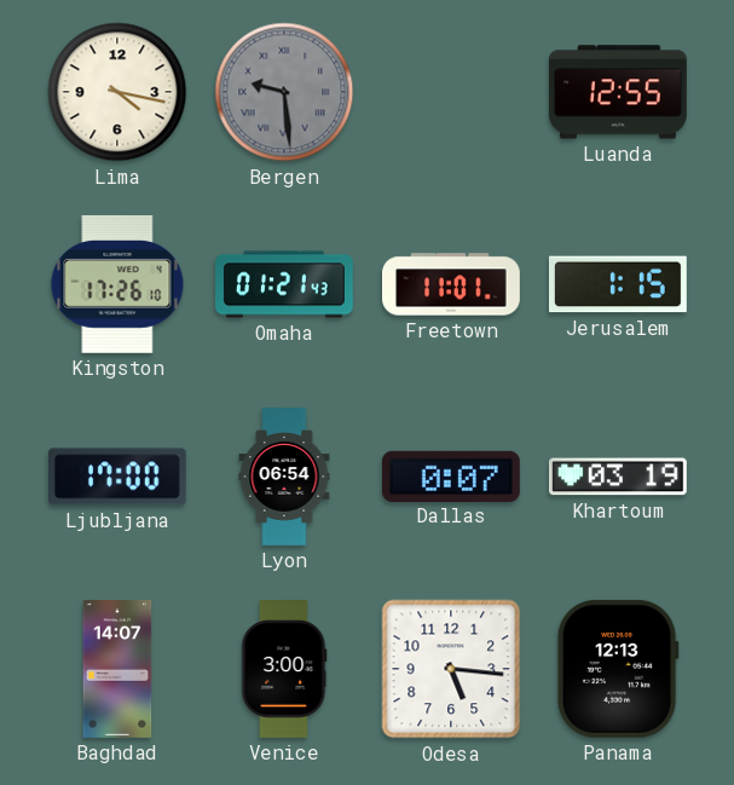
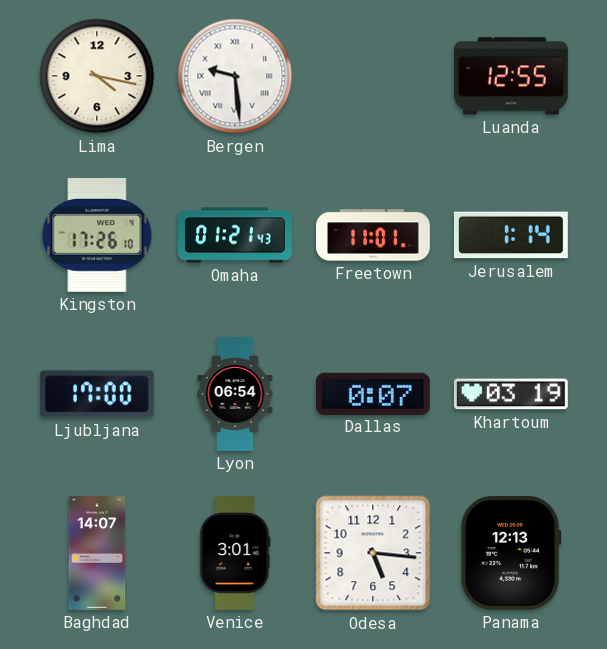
Bergen dial: grey -> white
Jerusalem: 1:15 -> 1:14
Venice: 3:00 -> 3:01
